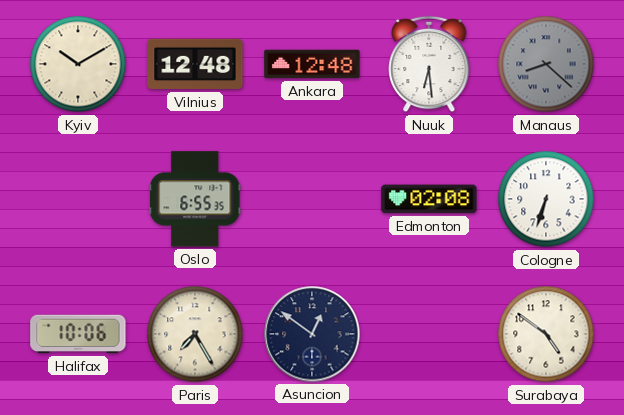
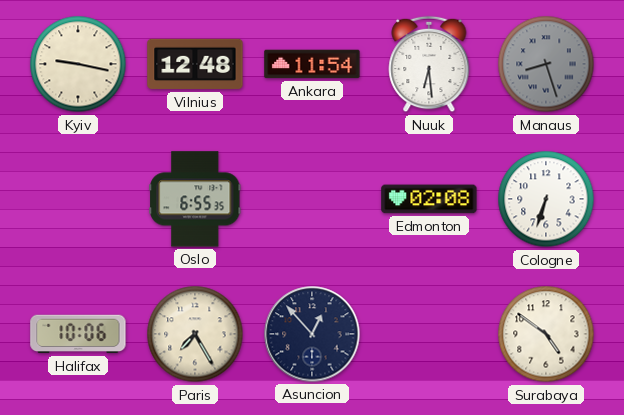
Kyiv: 10:10 -> 9:17
Ankara: 12:48 -> 11:54
Manaus: 8:22 -> 8:27
Asuncion: 12:51 -> 12:53
